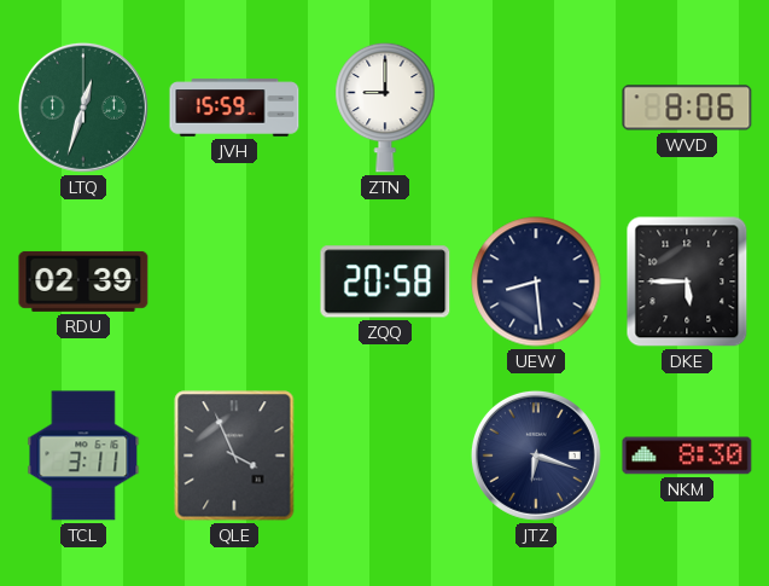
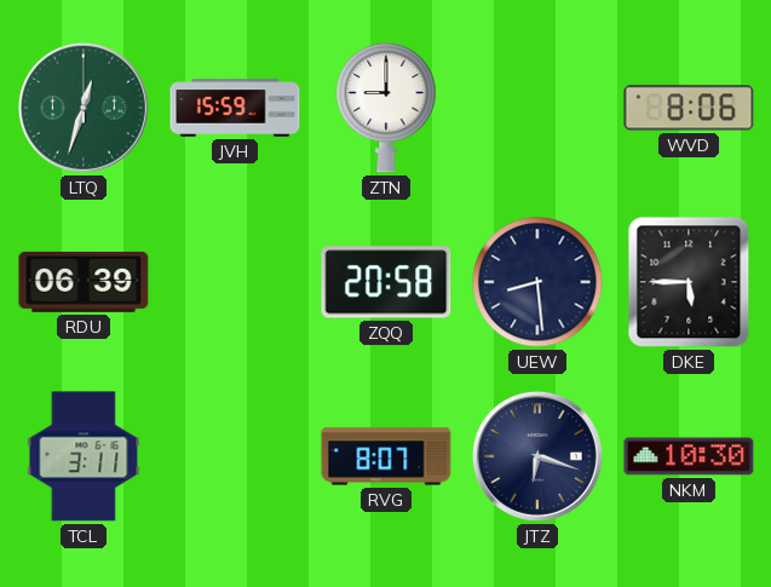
RDU: 02:39 -> 06:39
QLE: 3:56 -> none
RVG: none -> 8:07
NKM: 8:30 -> 10:30
